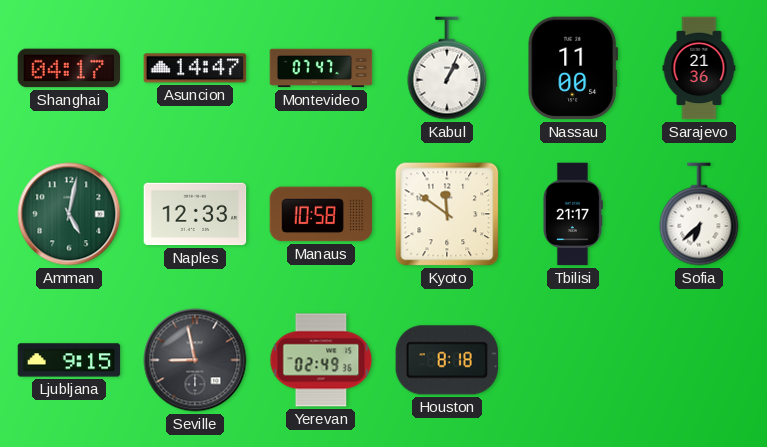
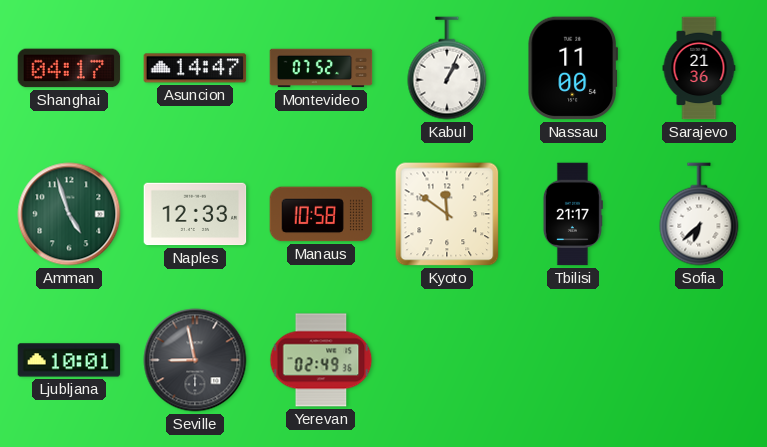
Montevideo: 07:47 -> 07:52
Amman: 5:02 -> 4:57
Ljubljana: 9:15 -> 10:01
Houston: 8:18 -> none
